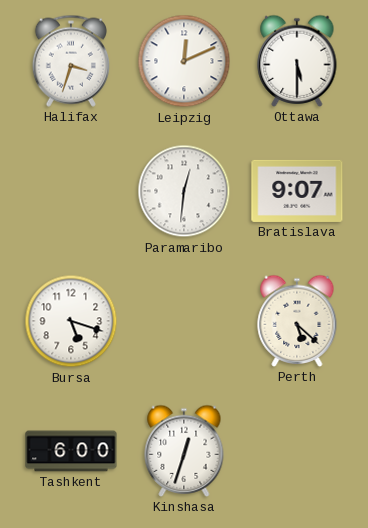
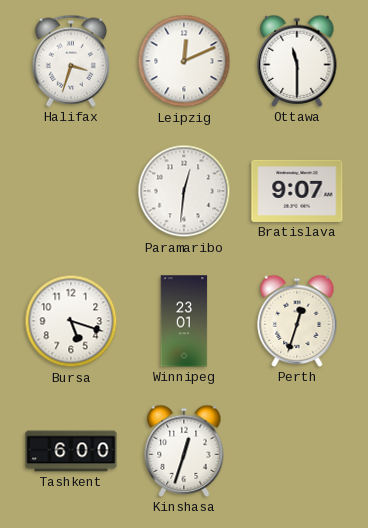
Ottawa: 5:30 -> 11:30
Winnipeg: none -> 23:01
Perth: 5:22 -> 12:33
